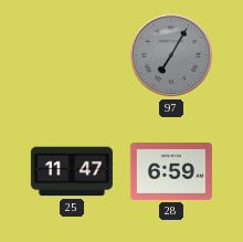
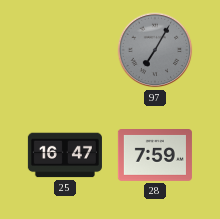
25: 11:47 -> 16:47
28: 6:59 -> 7:59
